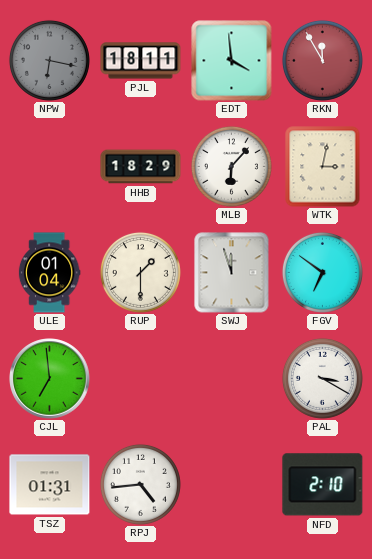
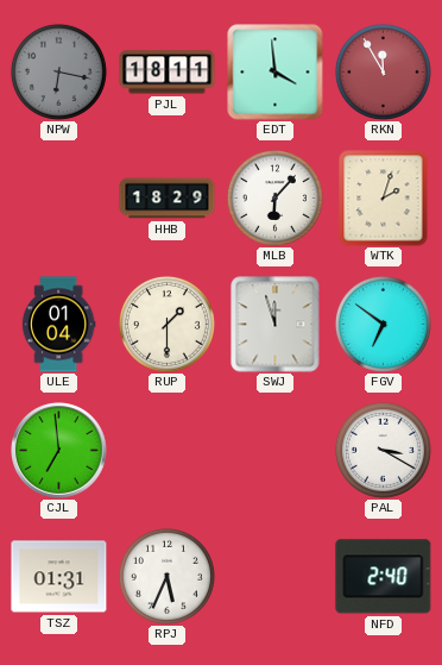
WTK: 3:02 -> 2:03
RPJ: 4:44 -> 5:34
NFD: 2:10 -> 2:40
